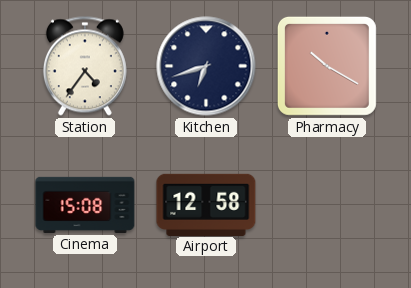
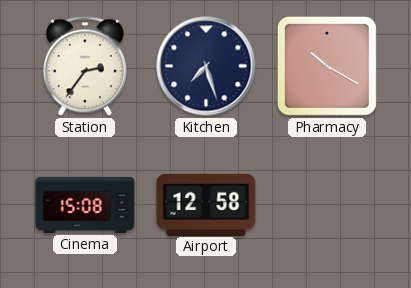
Station: 4:36 -> 2:36
Kitchen: 6:42 -> 7:27
